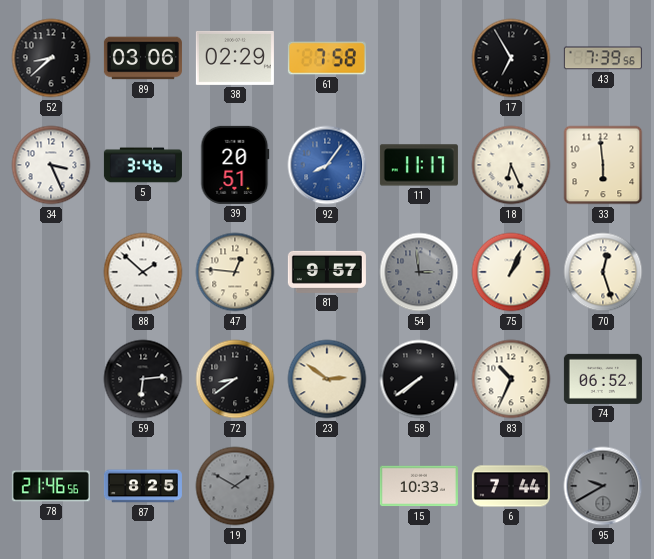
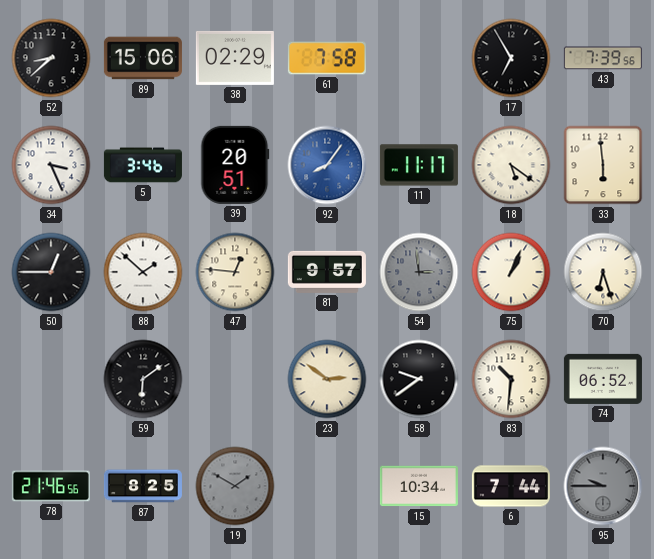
89: 03:06 -> 15:06
18: 6:26 -> 5:21
50: none -> 12:45
70: 12:27 -> 6:27
59: 6:14 -> 6:09
72: 8:39 -> none
58: 7:39 -> 9:39
83: 10:34 -> 10:31
15: 10:33 -> 10:34
95: 9:40 -> 9:45
